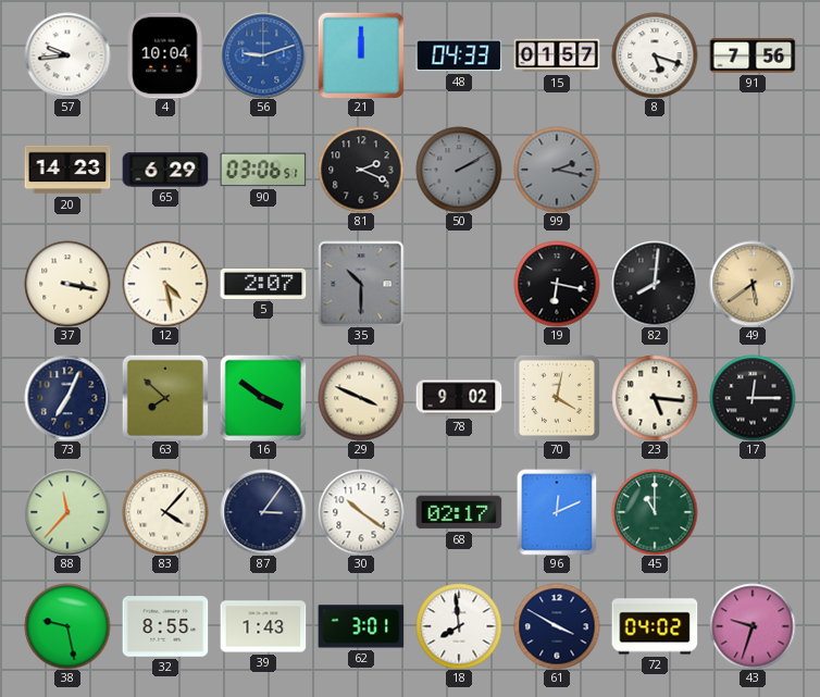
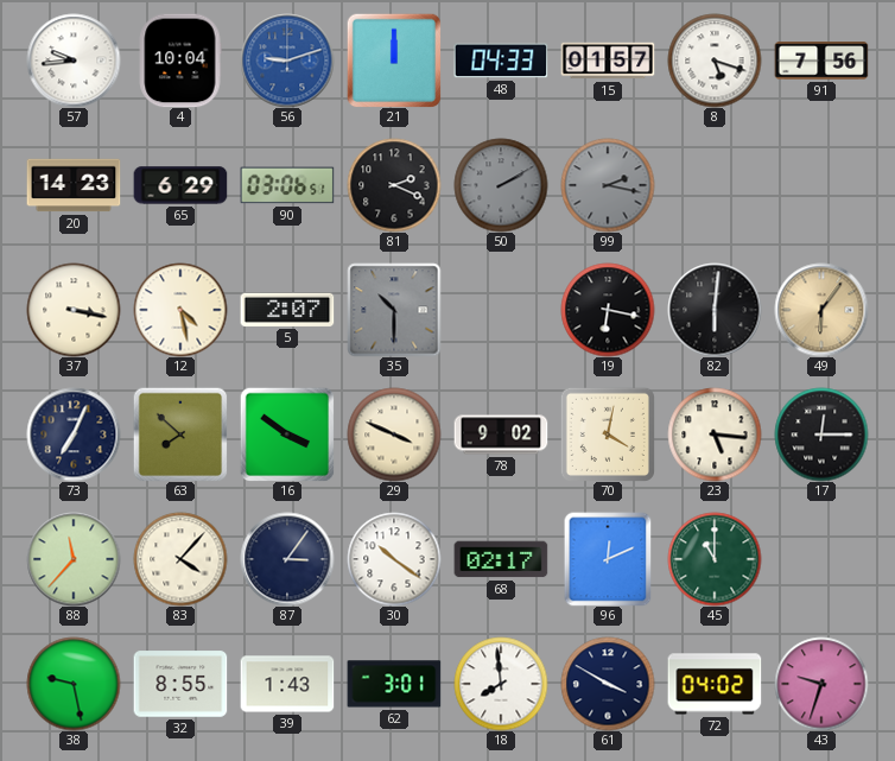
82: 8:01 -> 6:01
49: 5:39 -> 6:06
